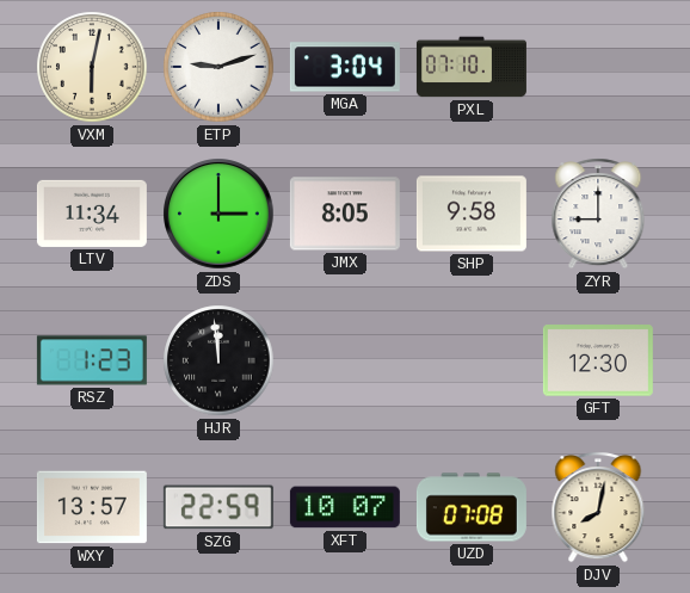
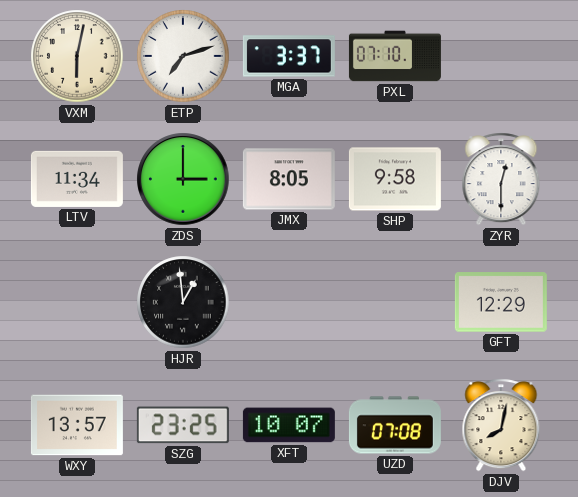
ETP: 9:12 -> 7:12
MGA: 3:04 -> 3:37
ZYR: 9:00 -> 12:30
RSZ: 1:23 -> none
HJR: 11:59 -> 12:59
GFT: 12:30 -> 12:29
SZG: 22:59 -> 23:25
